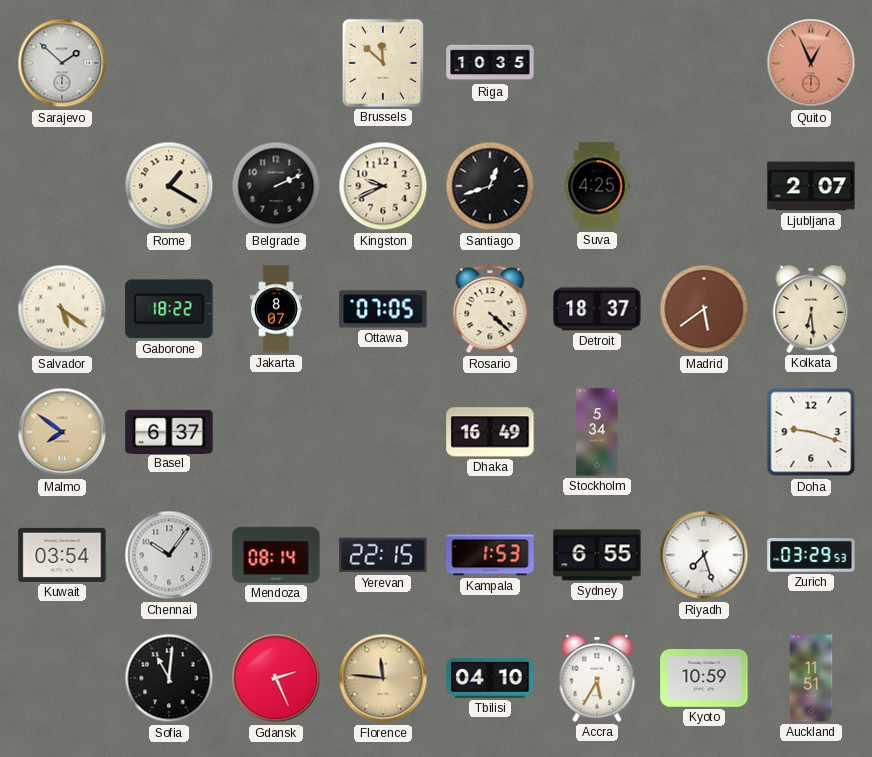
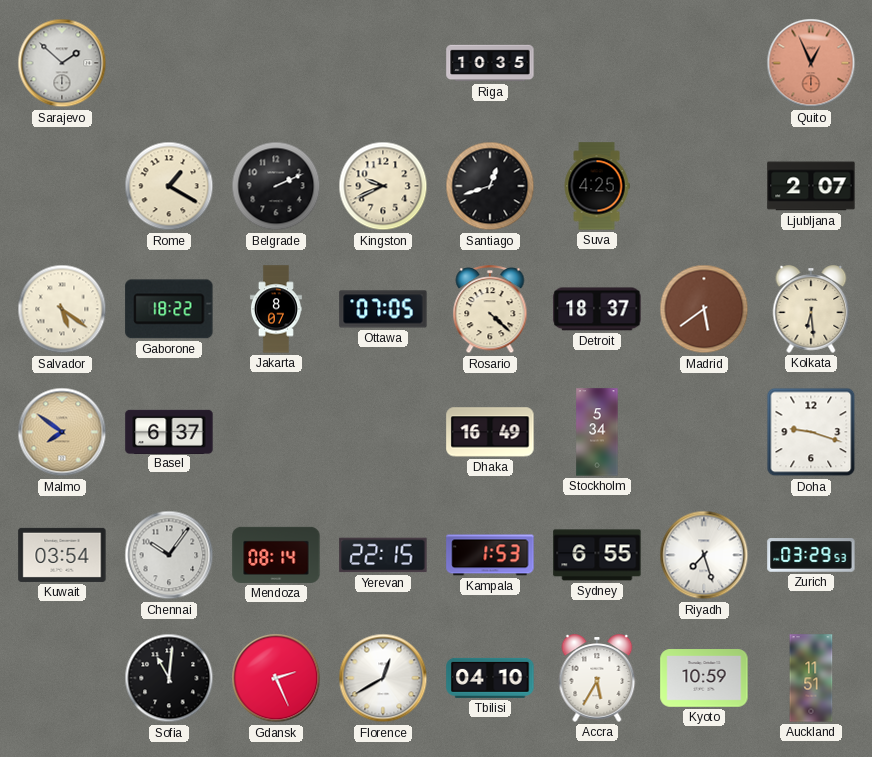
Brussels: 11:52 -> none
Florence: 11:46 -> 12:40
Florence dial: champagne -> white
